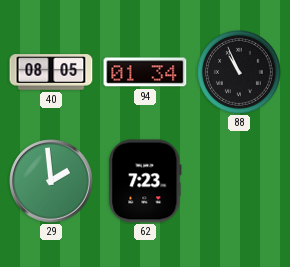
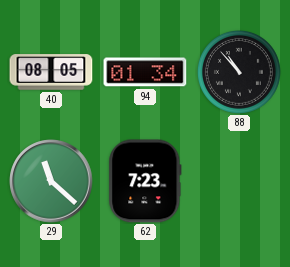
88: 10:56 -> 10:53
29: 1:59 -> 11:22
